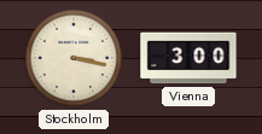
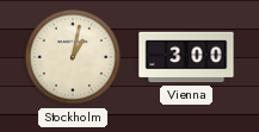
Stockholm: 3:17 -> 1:02
